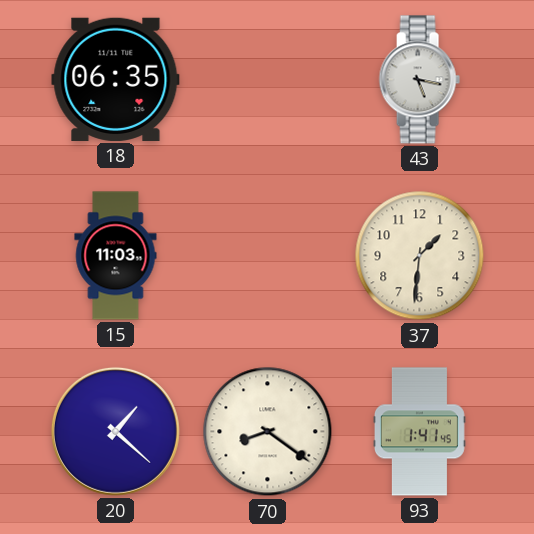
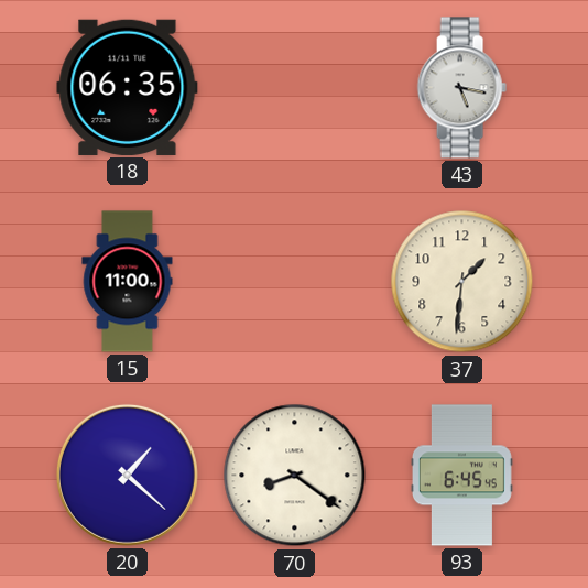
15: 11:03 -> 11:00
93: 1:41 -> 6:45
